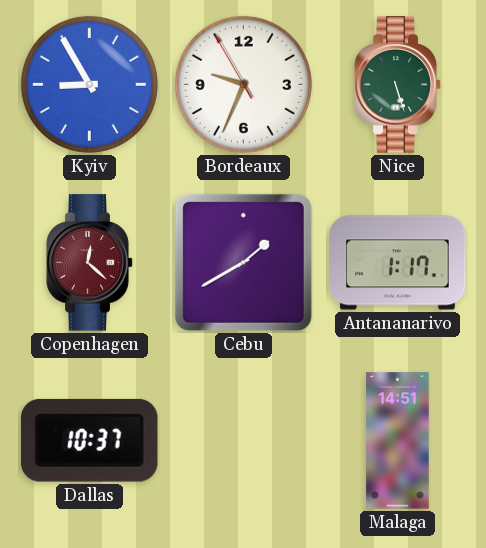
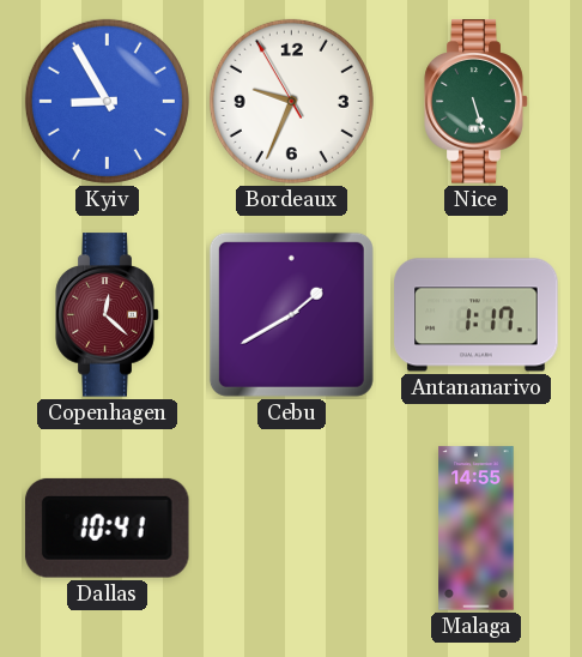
Dallas: 10:37 -> 10:41
Malaga: 14:51 -> 14:55
